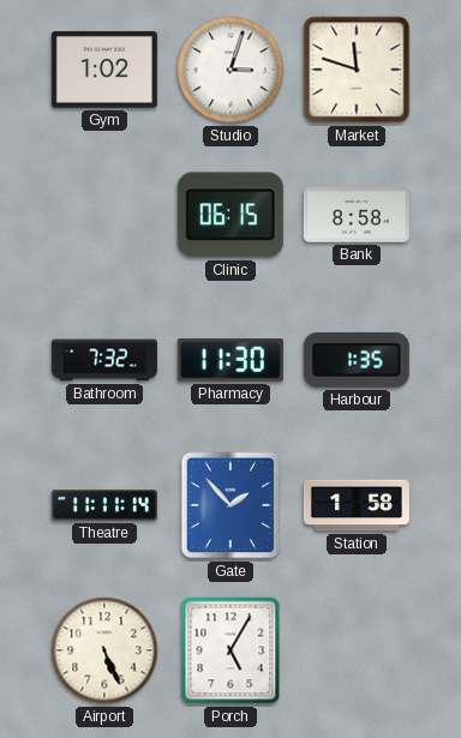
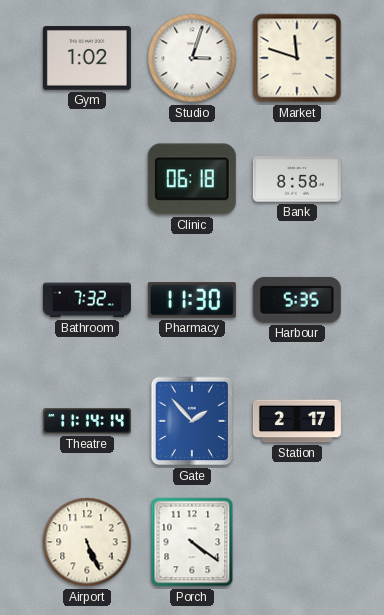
Clinic: 06:15 -> 06:18
Harbour: 1:35 -> 5:35
Theatre: 11:11 -> 11:14
Station: 1:58 -> 2:17
Porch: 5:05 -> 4:21
